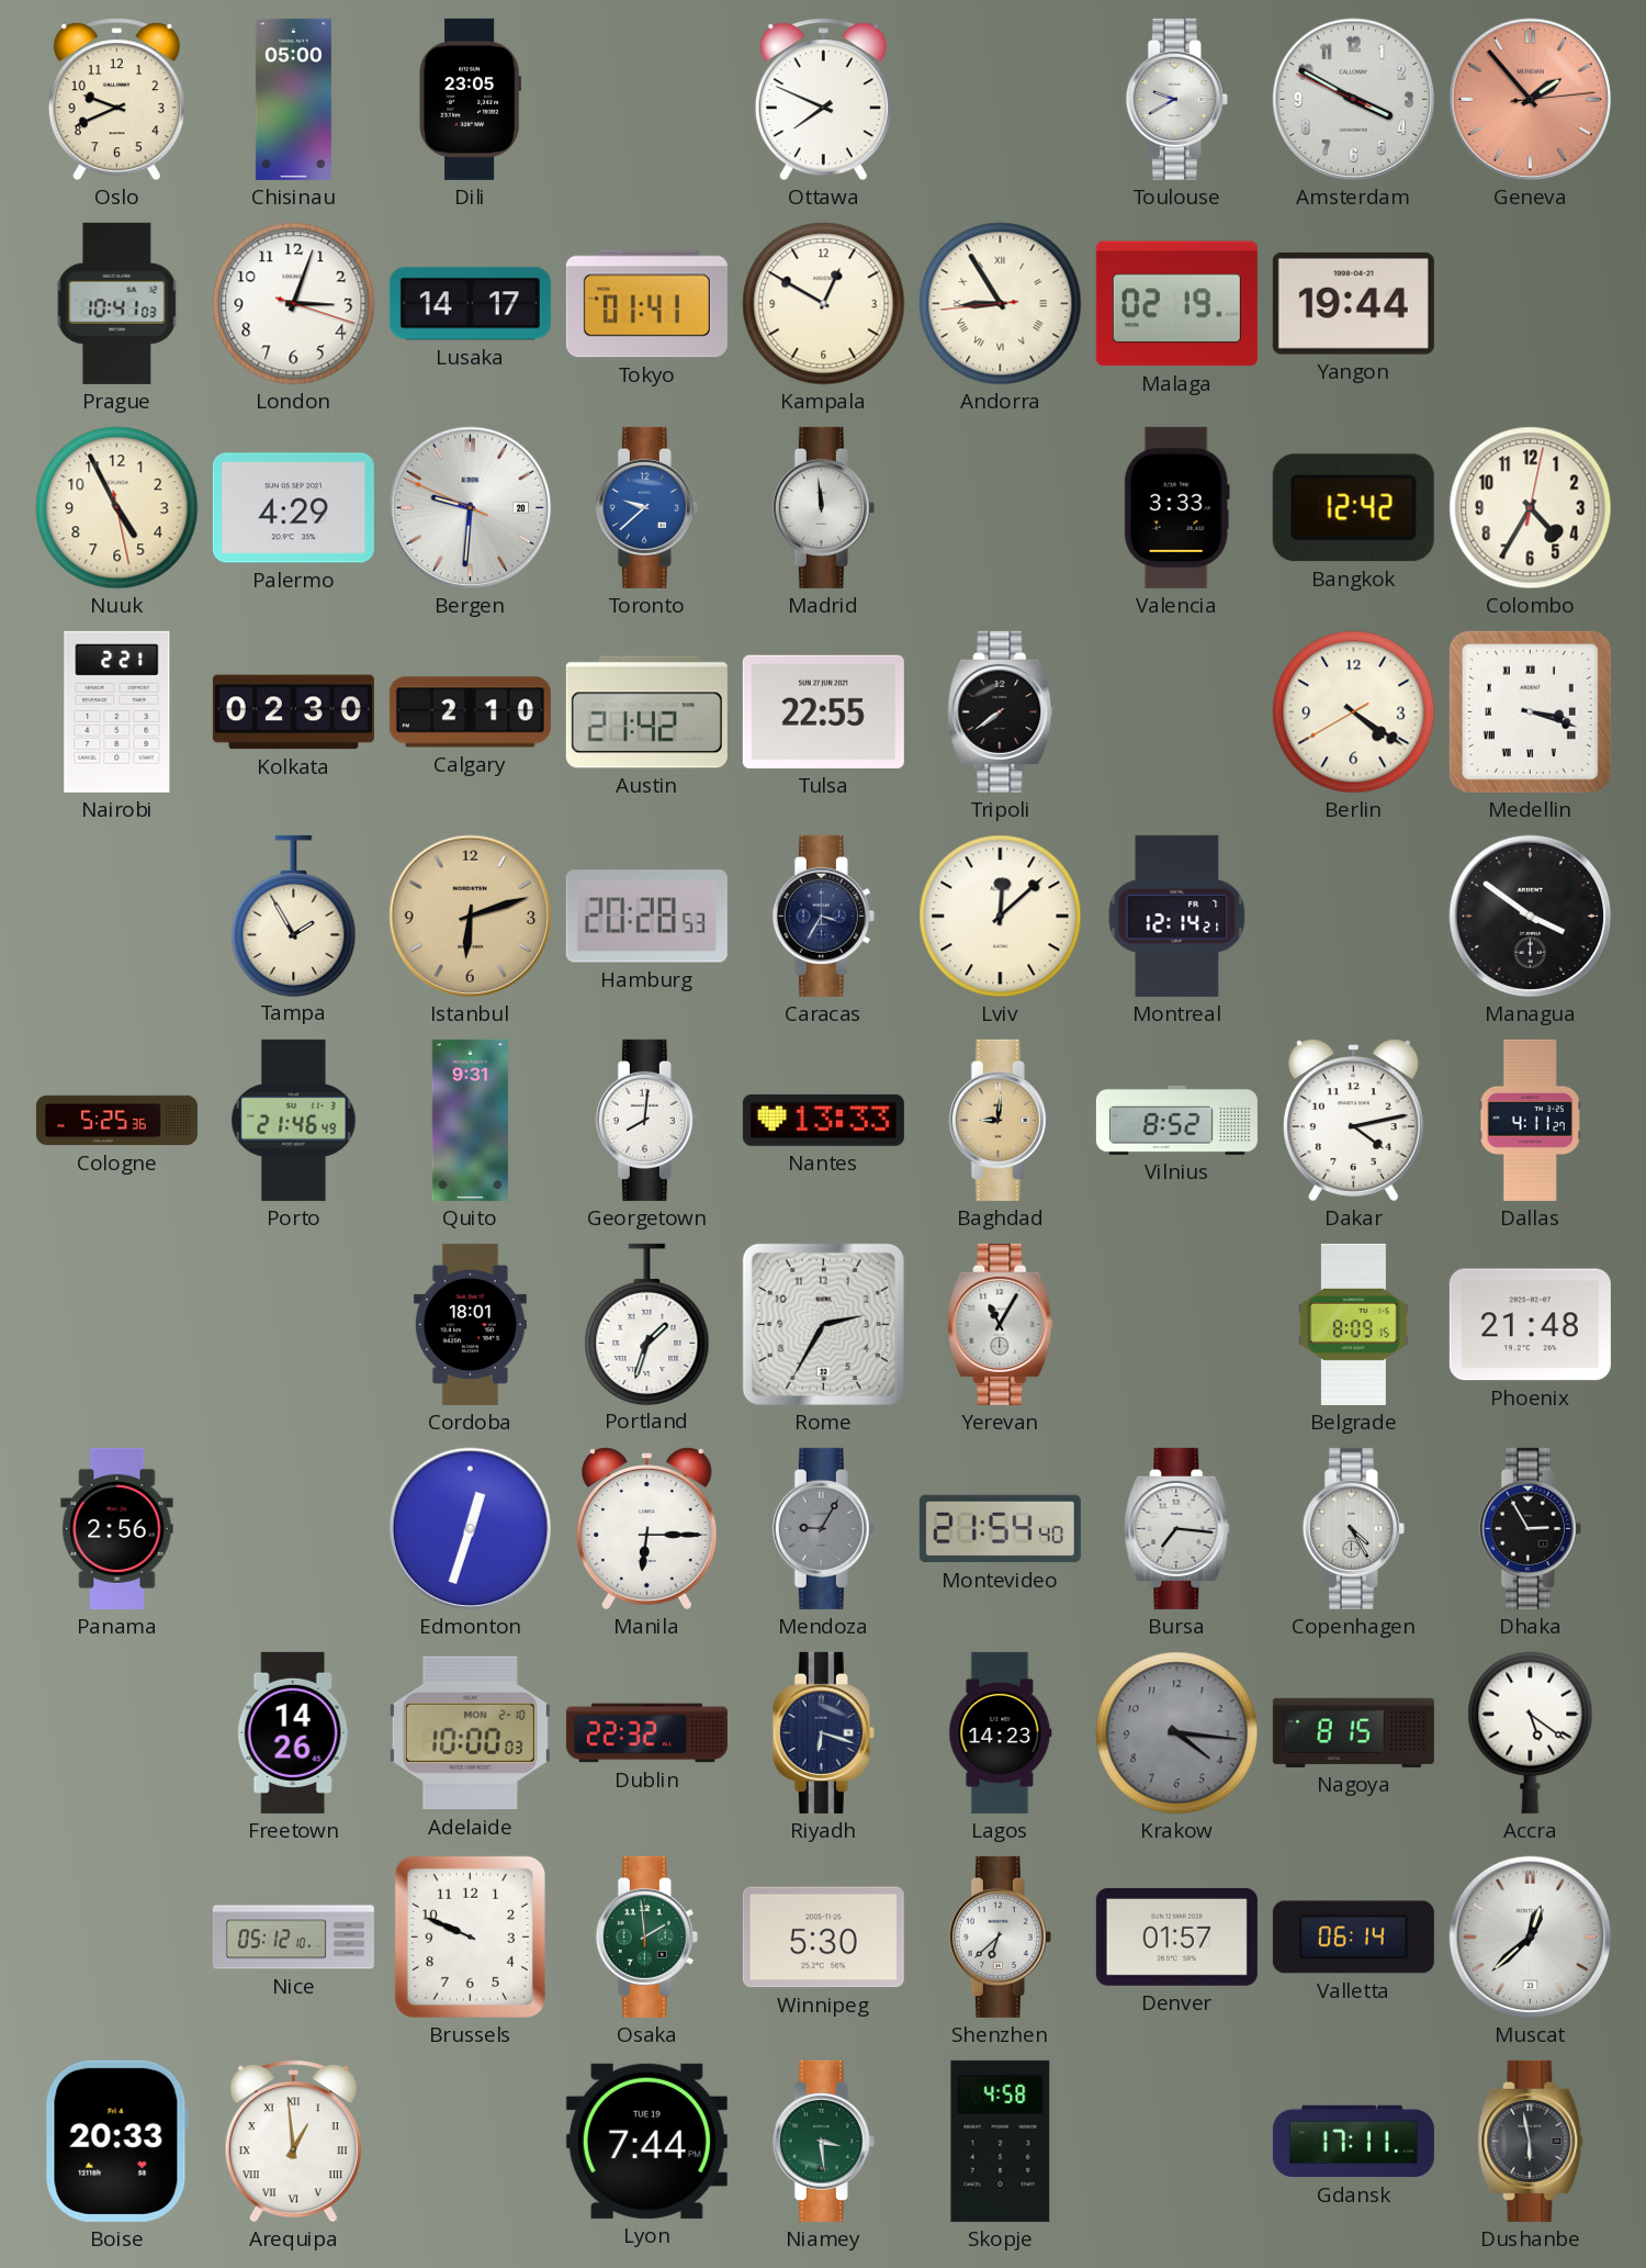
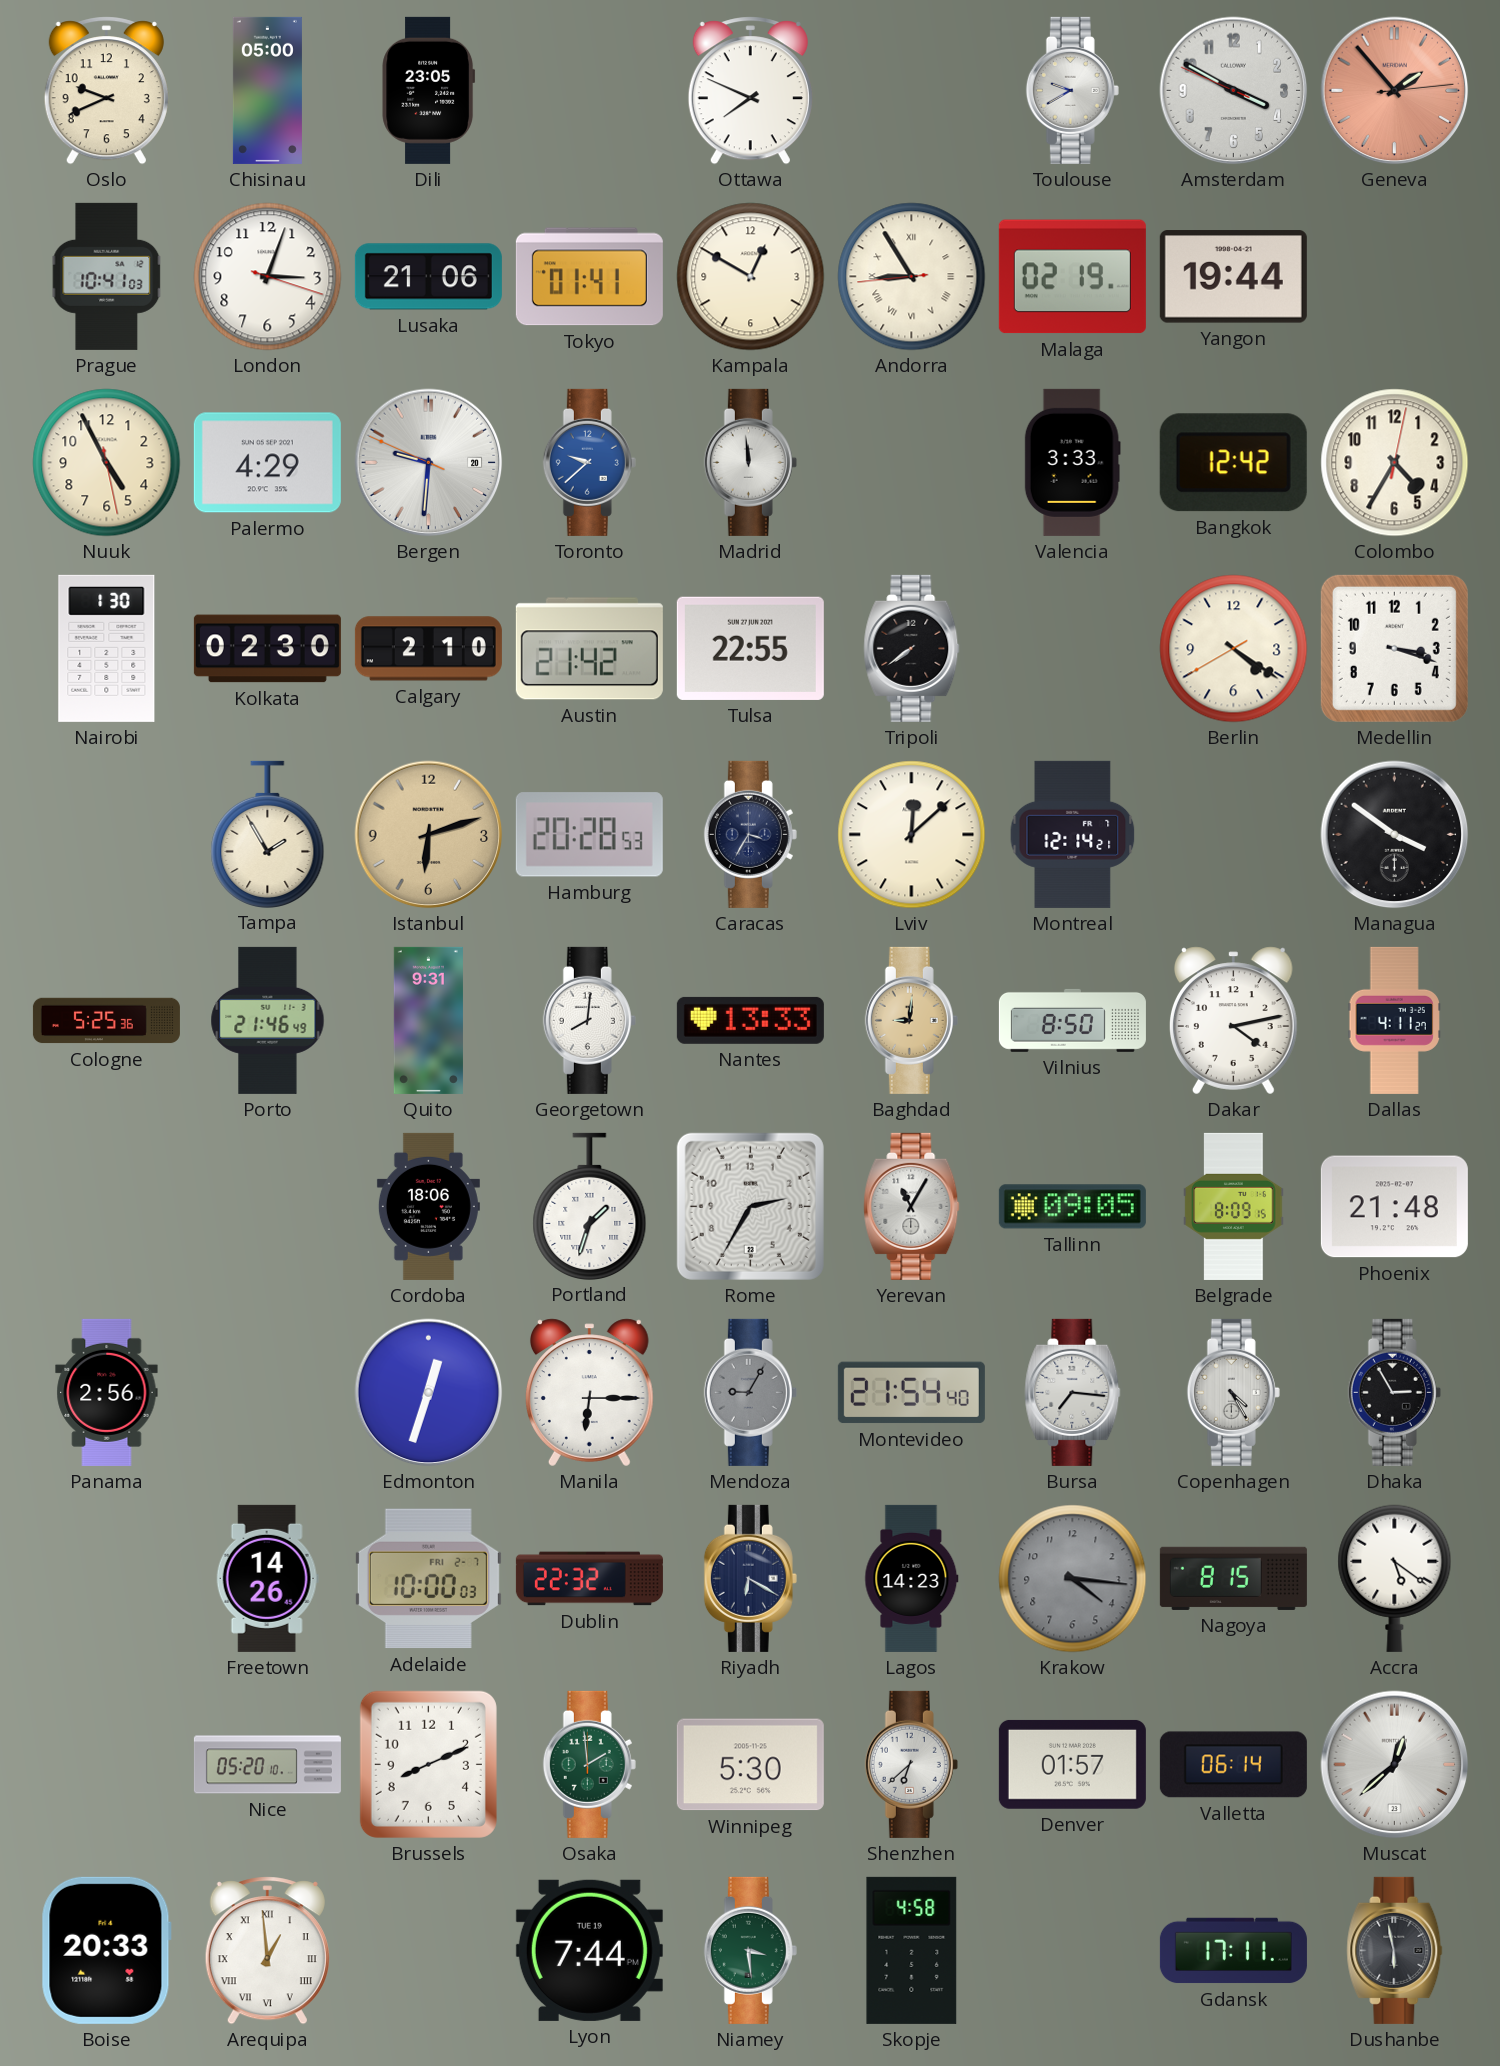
Lusaka: 14:17 -> 21:06
Nairobi: 2:21 -> 1:30
Medellin numerals: Roman -> Arabic
Vilnius: 8:52 -> 8:50
Cordoba: 18:01 -> 18:06
Tallinn: none -> 09:05
Adelaide date: MON 2-10 -> FRI 2-7
Riyadh: 6:18 -> 6:20
Nice: 05:12 -> 05:20
Brussels: 9:49 -> 8:11
